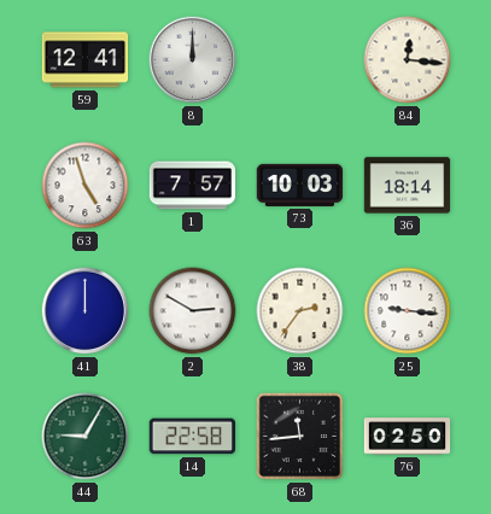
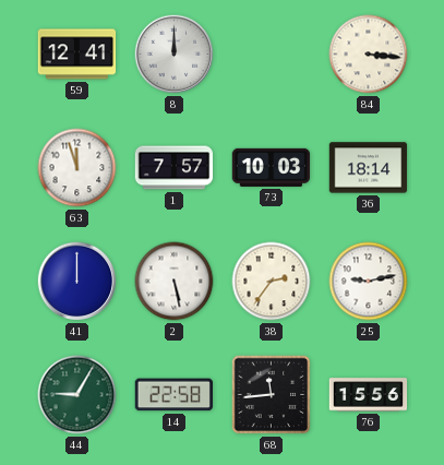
84: 12:16 -> 3:16
63: 4:57 -> 11:57
2: 2:50 -> 5:28
25: 9:16 -> 9:13
76: 02:50 -> 15:56
